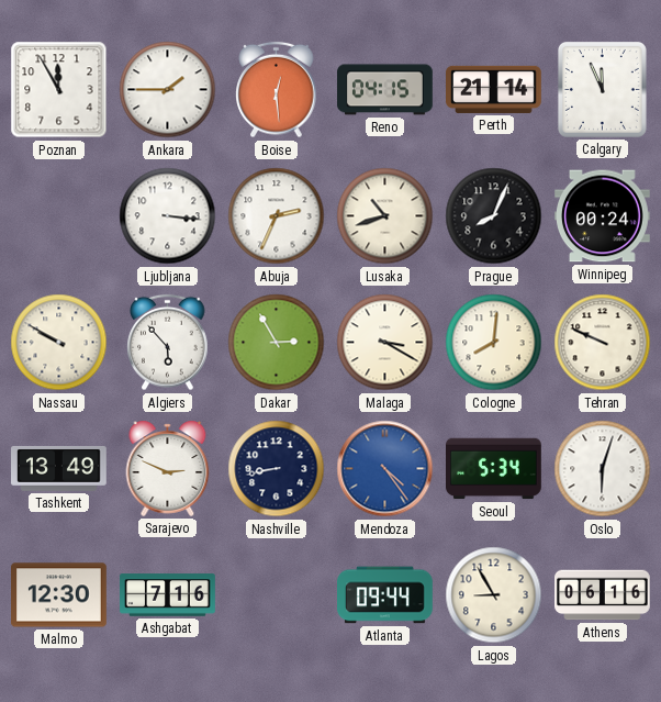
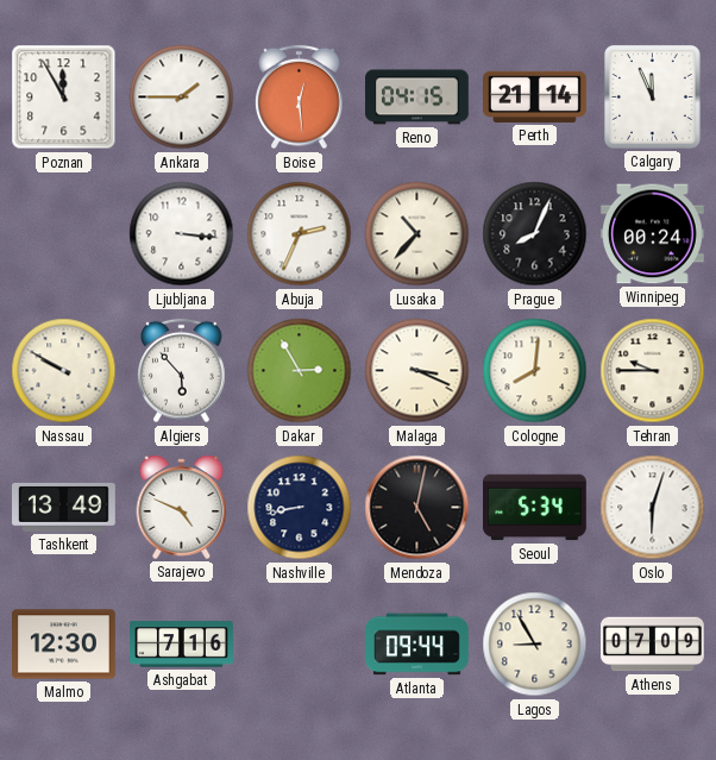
Lusaka: 10:42 -> 10:37
Malaga: 3:20 -> 3:19
Tehran: 9:49 -> 9:45
Sarajevo: 2:49 -> 4:49
Mendoza: 4:24 -> 5:02
Mendoza dial: blue -> black
Athens: 06:16 -> 07:09
